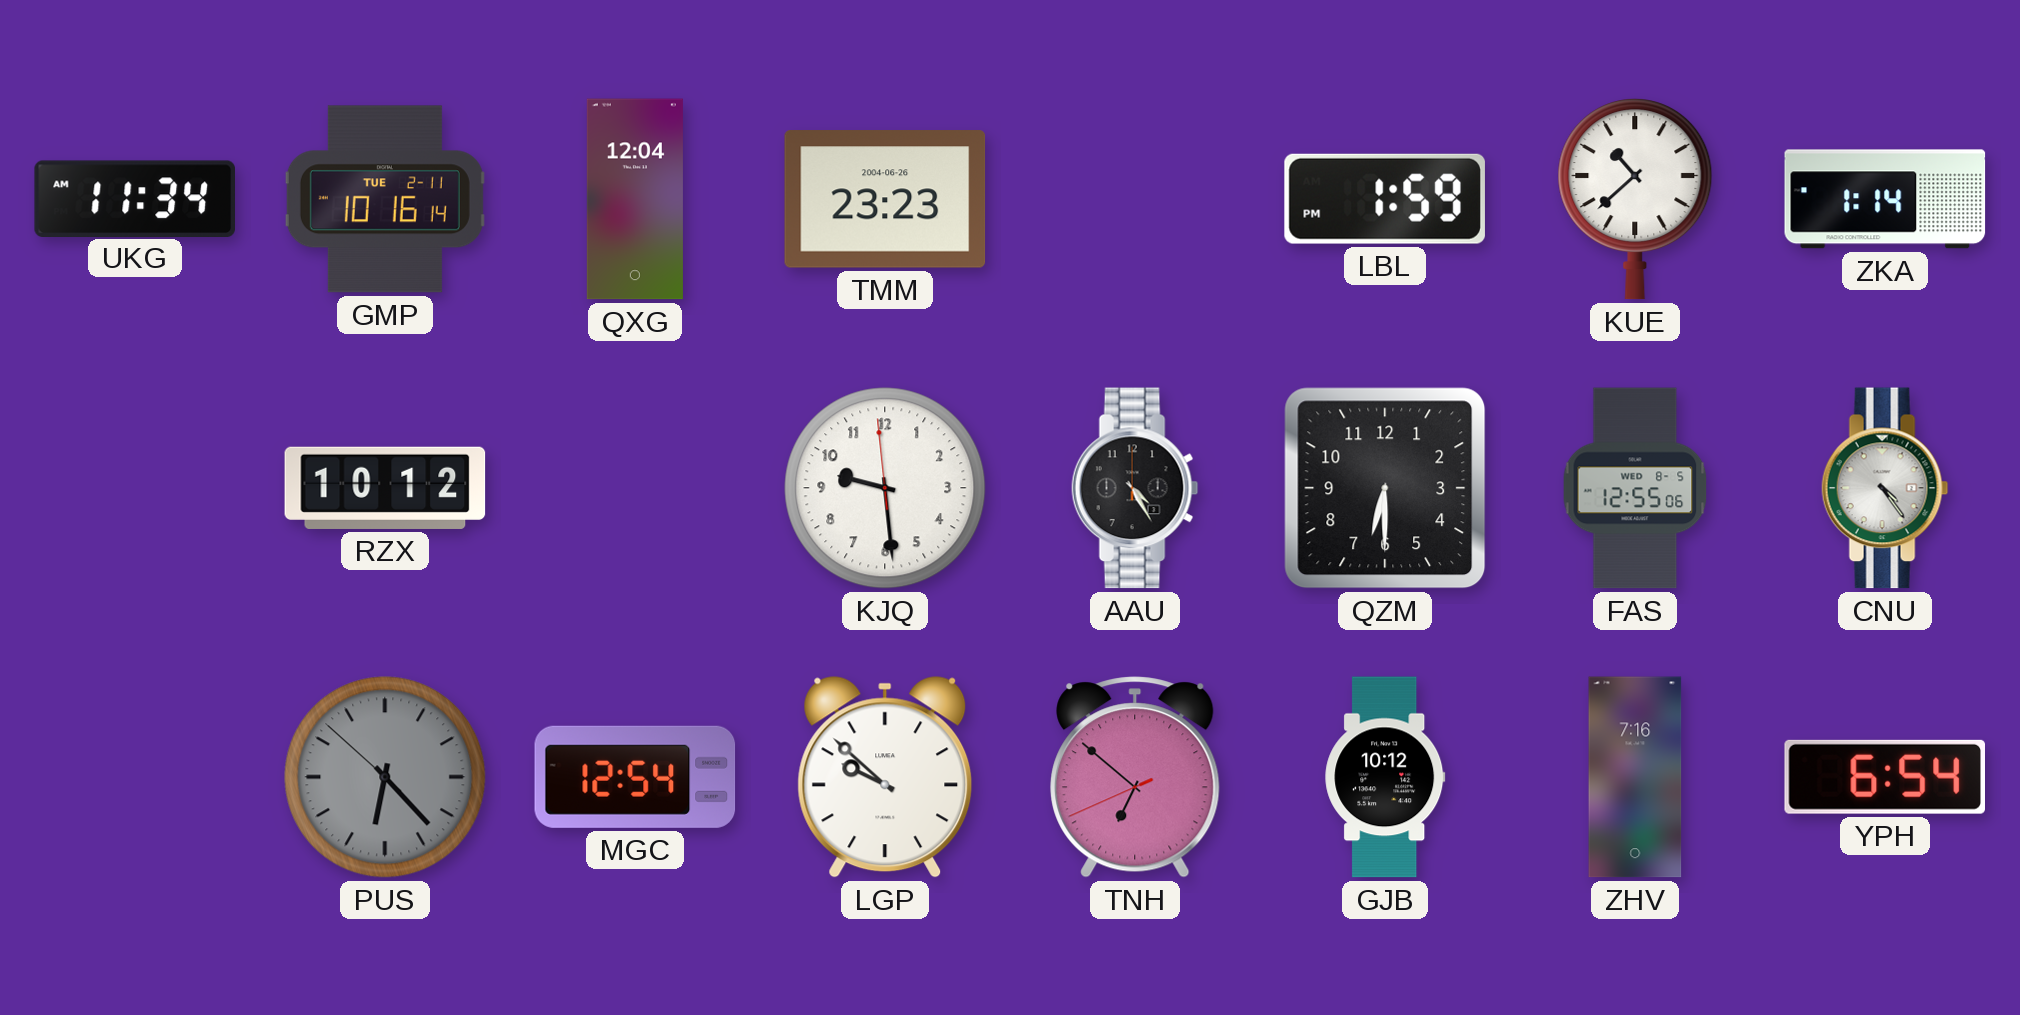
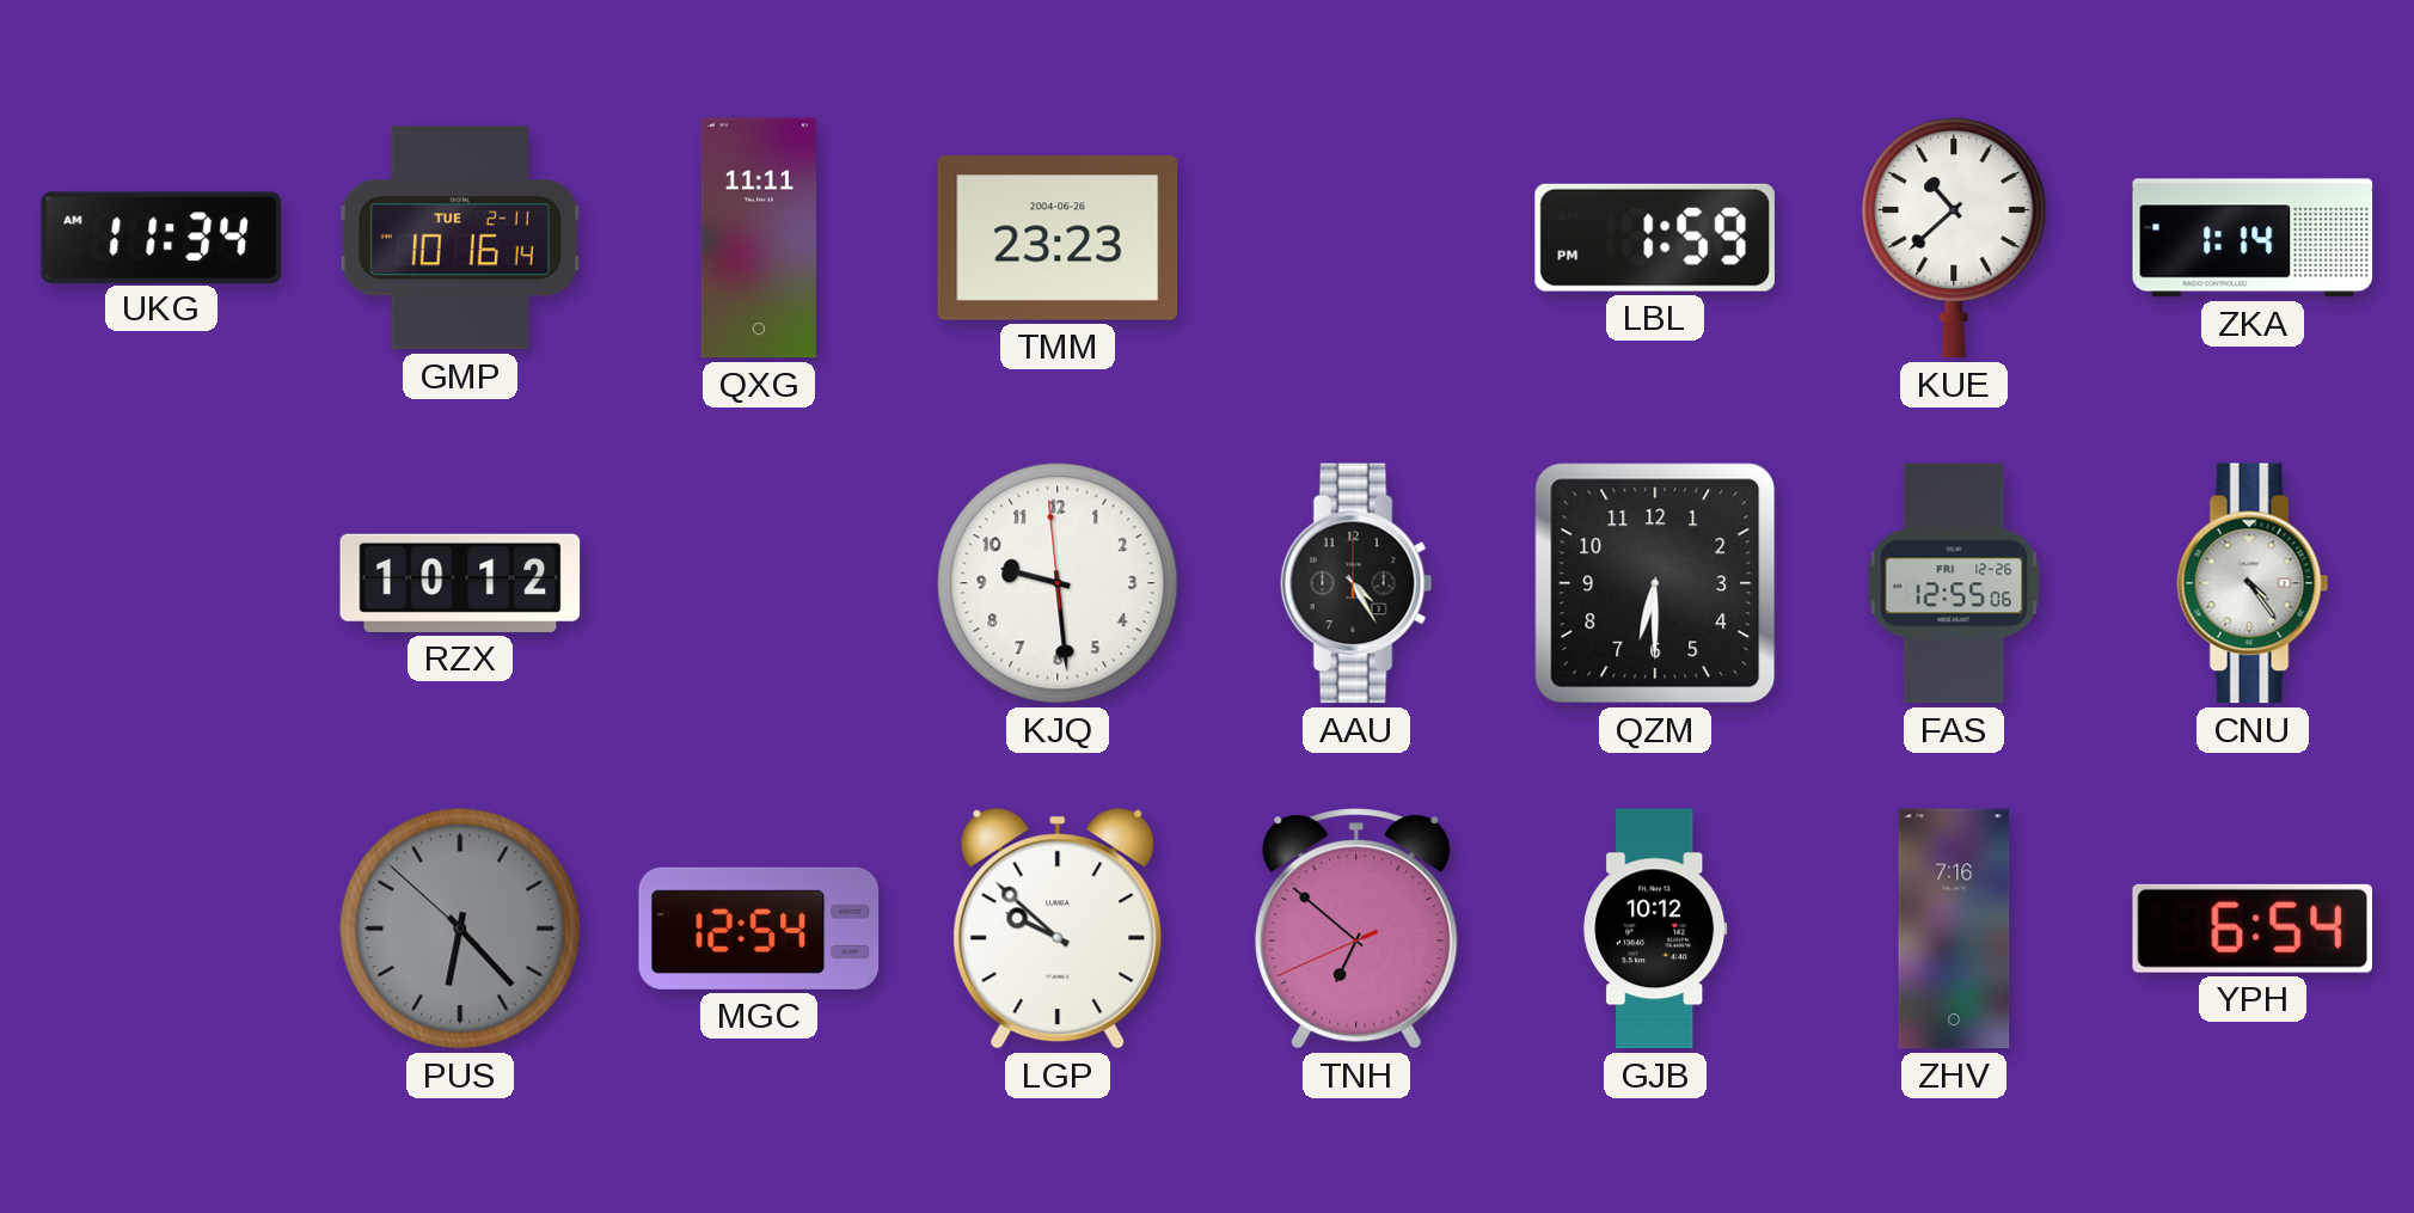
QXG: 12:04 -> 11:11
FAS date: WED 8-5 -> FRI 12-26
